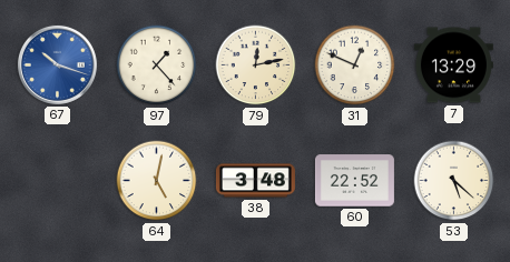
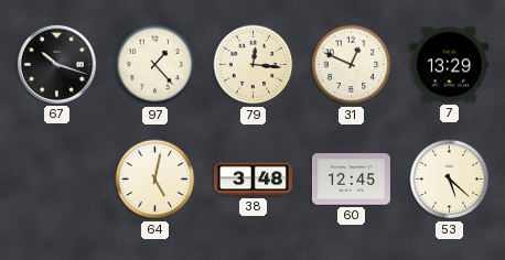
67 dial: blue -> black
79: 12:13 -> 12:16
60: 22:52 -> 12:45
